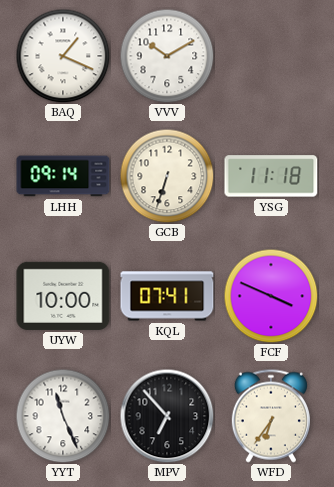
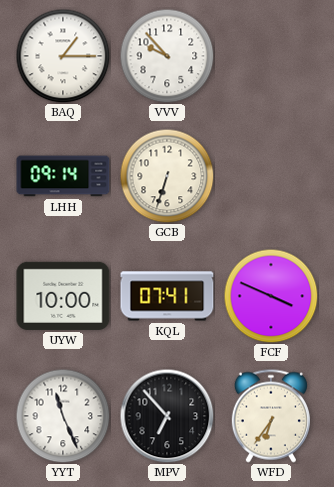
BAQ: 1:19 -> 1:15
VVV: 10:10 -> 9:53
YSG: 11:18 -> none
